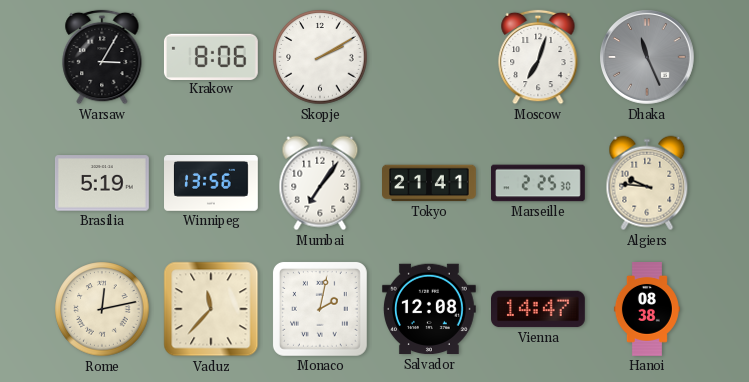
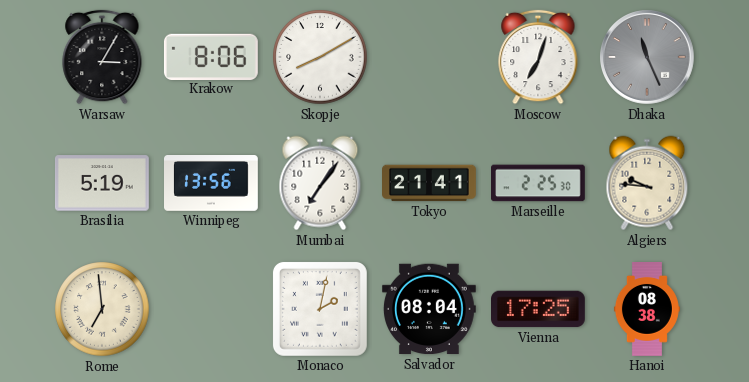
Skopje: 2:10 -> 8:10
Rome: 12:13 -> 6:59
Vaduz: 11:37 -> none
Salvador: 12:08 -> 08:04
Vienna: 14:47 -> 17:25
